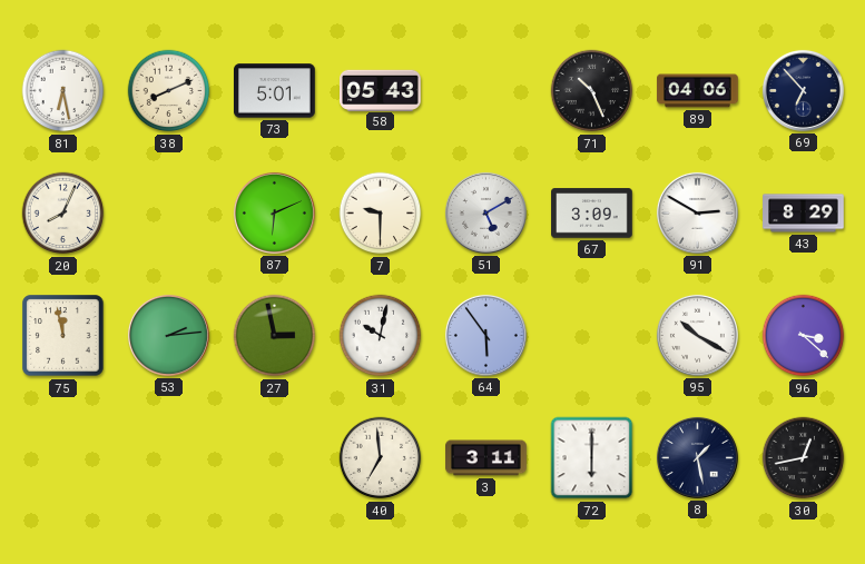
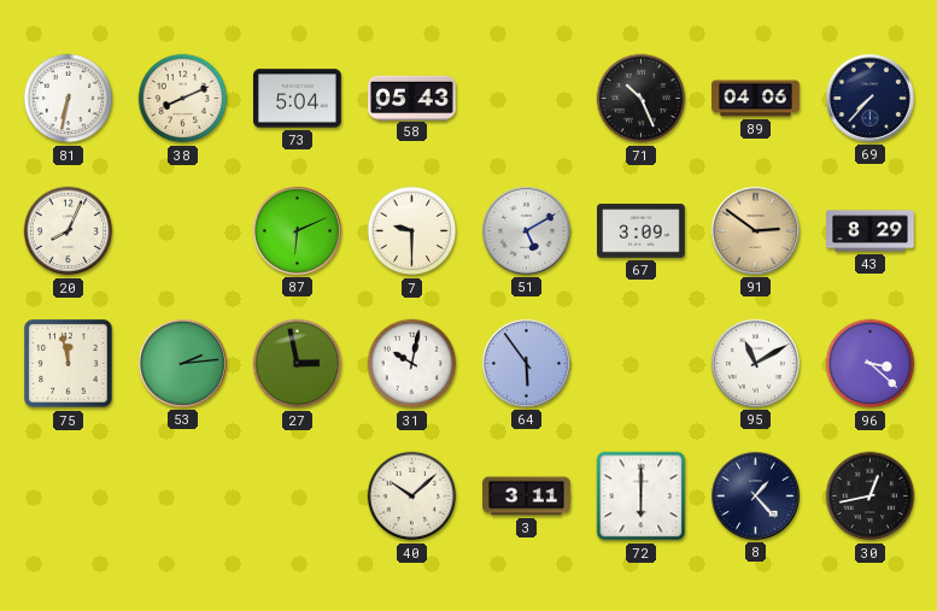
81: 6:28 -> 6:32
73: 5:01 -> 5:04
69: 6:53 -> 7:37
91: 2:50 -> 2:51
91 dial: white -> champagne
95: 10:20 -> 11:10
40: 6:59 -> 10:08
8: 1:28 -> 1:23
